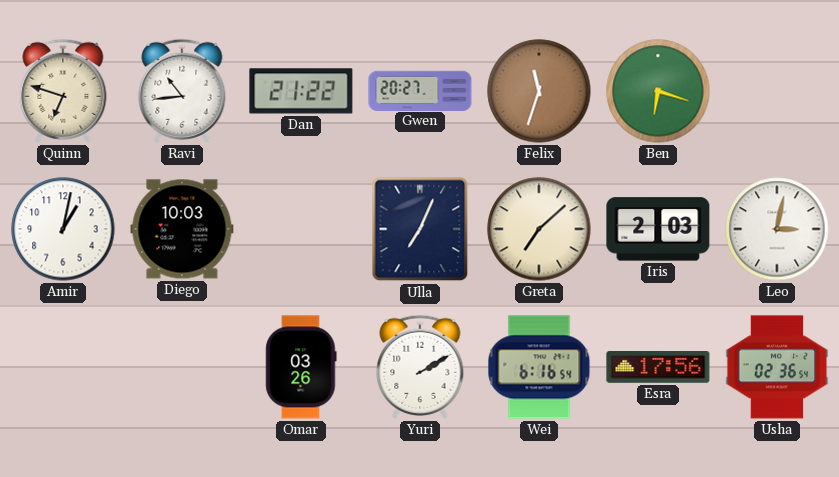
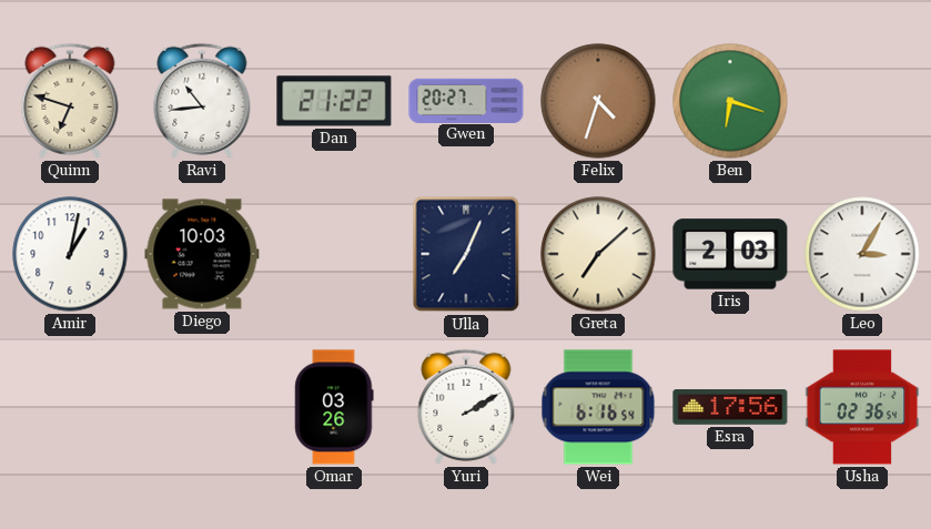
Felix: 11:33 -> 4:33
Leo: 3:02 -> 3:05
